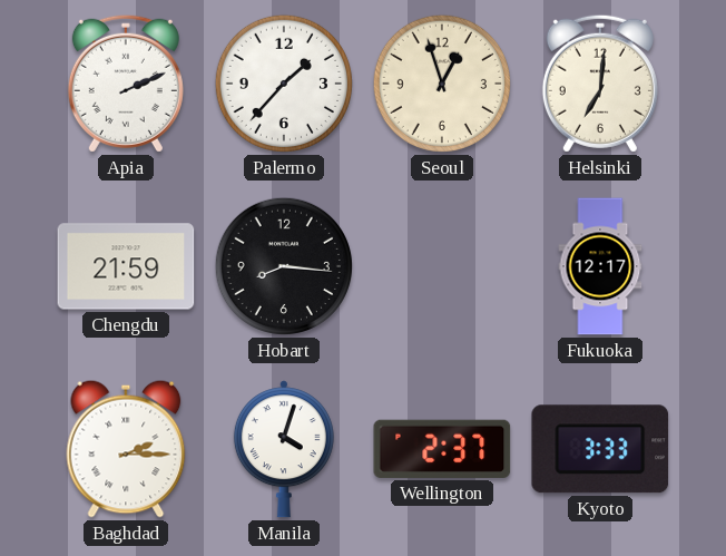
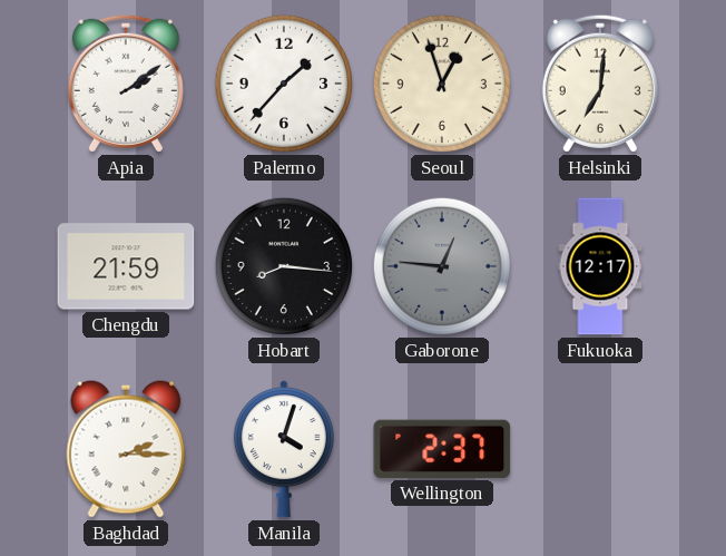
Apia: 2:11 -> 2:09
Gaborone: none -> 12:46
Kyoto: 3:33 -> none
